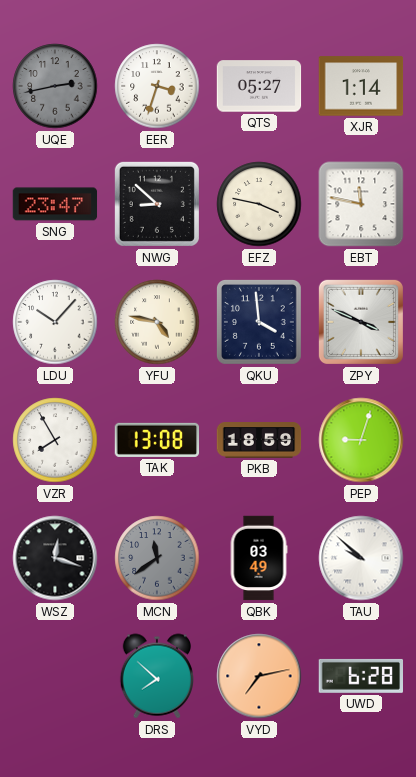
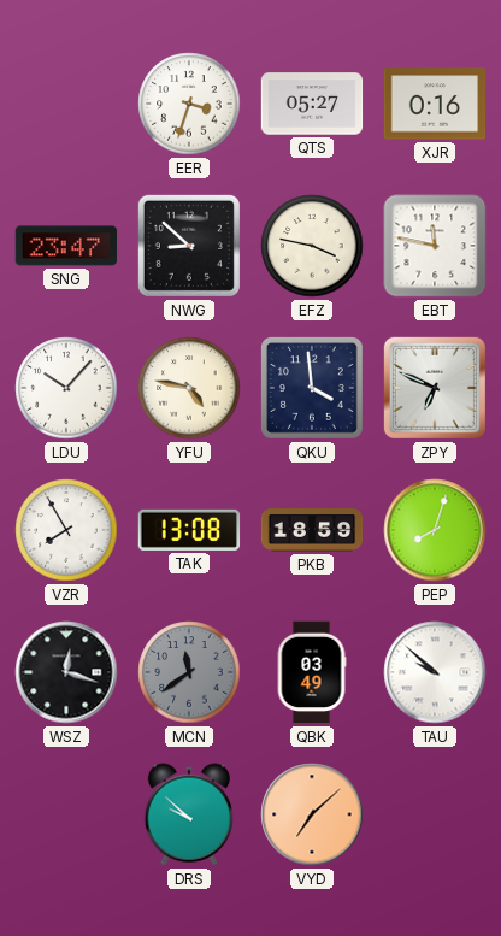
UQE: 2:43 -> none
XJR: 1:14 -> 0:16
ZPY: 3:49 -> 6:49
PEP: 9:03 -> 8:03
DRS: 7:52 -> 9:52
VYD: 7:13 -> 7:08
UWD: 6:28 -> none
